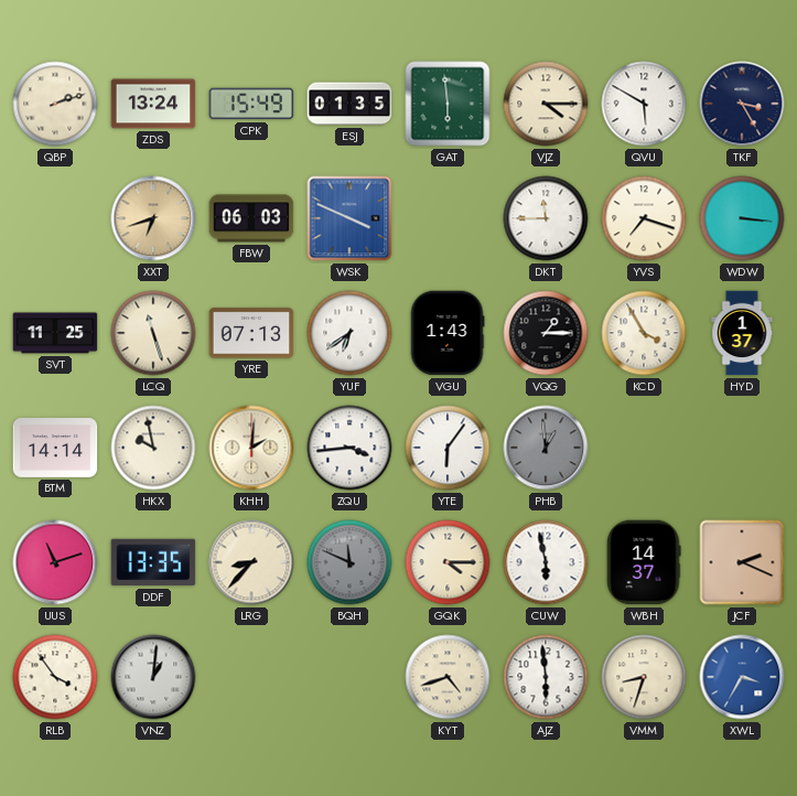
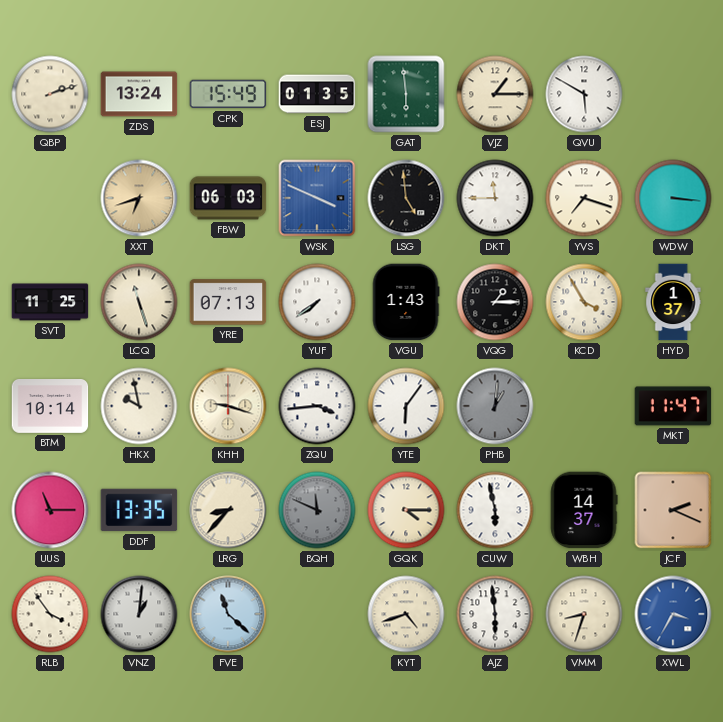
VJZ: 4:15 -> 1:15
TKF: 3:25 -> none
LSG: none -> 4:59
YUF: 6:39 -> 7:39
BTM: 14:14 -> 10:14
KHH: 2:01 -> 9:18
PHB: 12:59 -> 1:01
MKT: none -> 11:47
UUS: 11:12 -> 11:15
FVE: none -> 11:22
